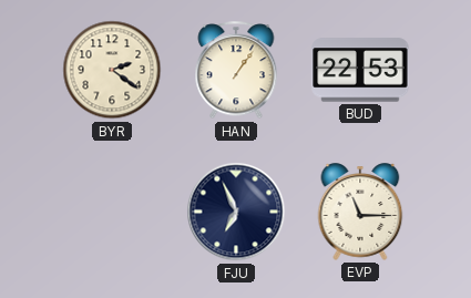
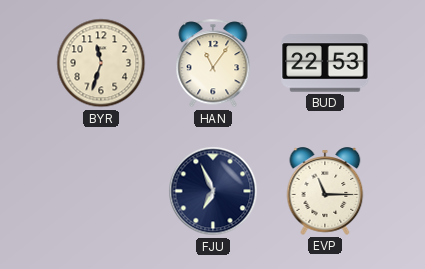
BYR: 2:21 -> 11:33
HAN: 1:06 -> 11:06
